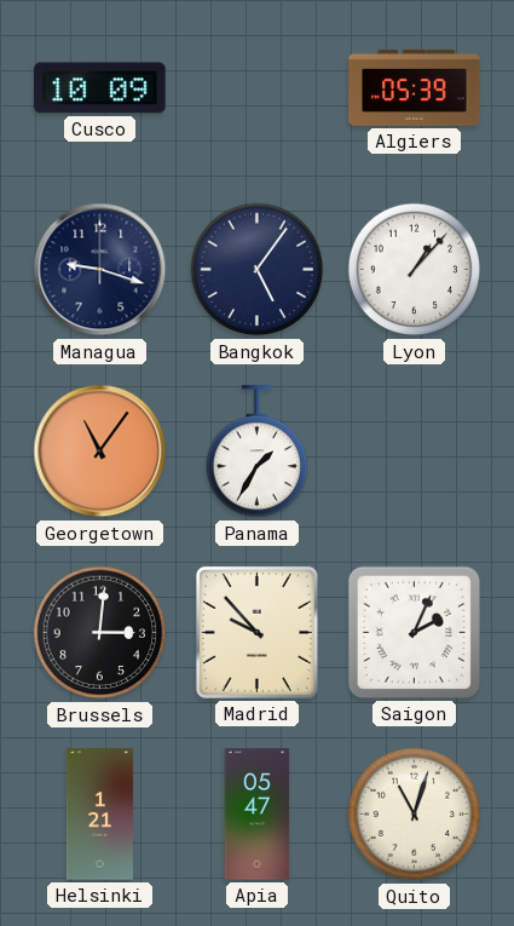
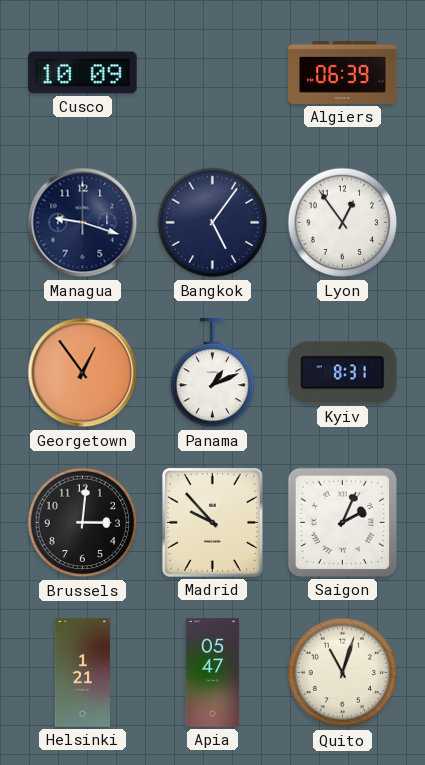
Algiers: 05:39 -> 06:39
Lyon: 1:07 -> 12:54
Georgetown: 11:06 -> 12:54
Panama: 1:35 -> 1:11
Kyiv: none -> 8:31
